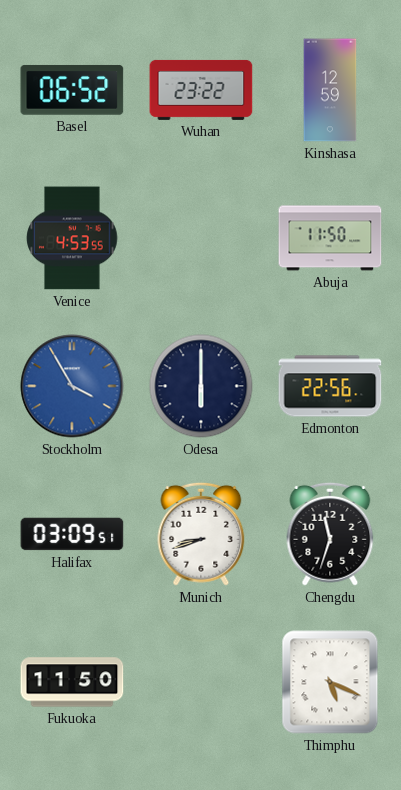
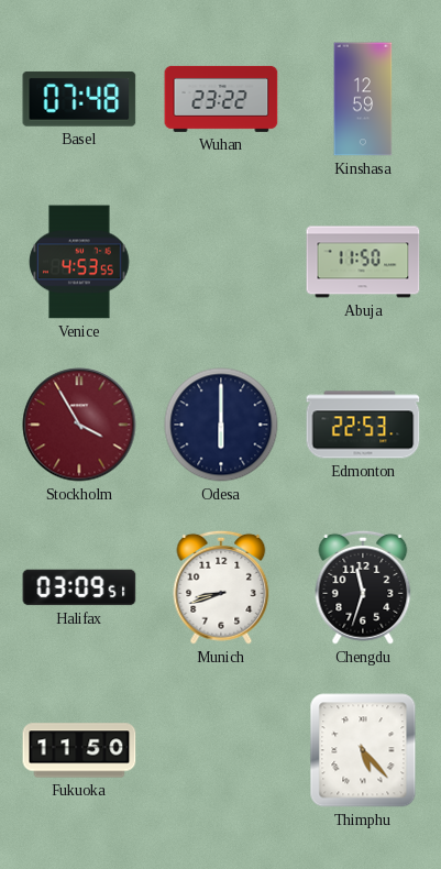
Basel: 06:52 -> 07:48
Stockholm dial: blue -> burgundy
Edmonton: 22:56 -> 22:53
Thimphu: 5:19 -> 5:23
